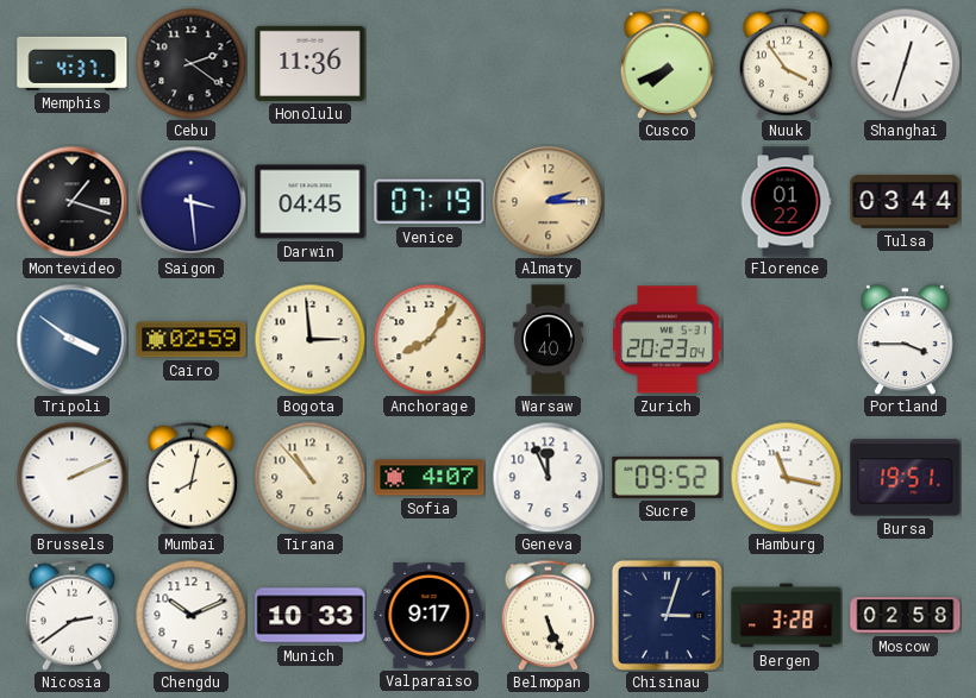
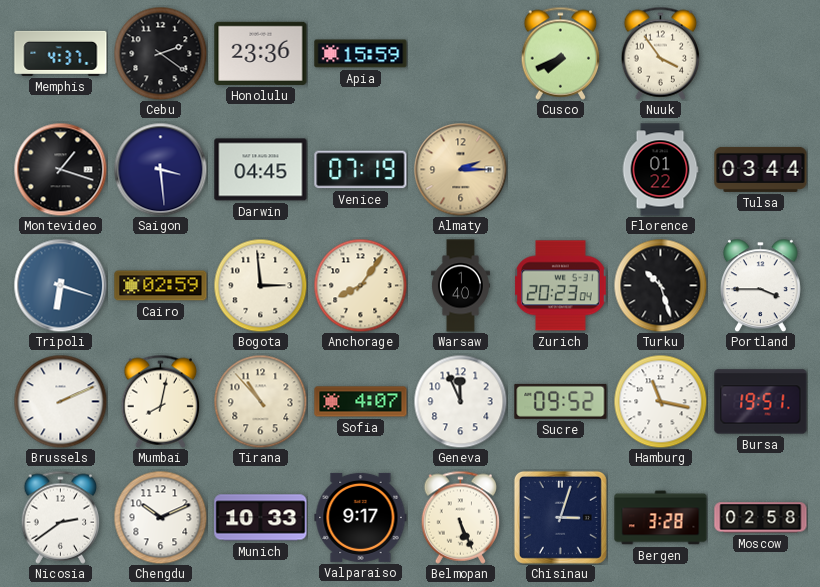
Honolulu: 11:36 -> 23:36
Apia: none -> 15:59
Shanghai: 12:33 -> none
Tripoli: 3:51 -> 6:18
Turku: none -> 10:27
